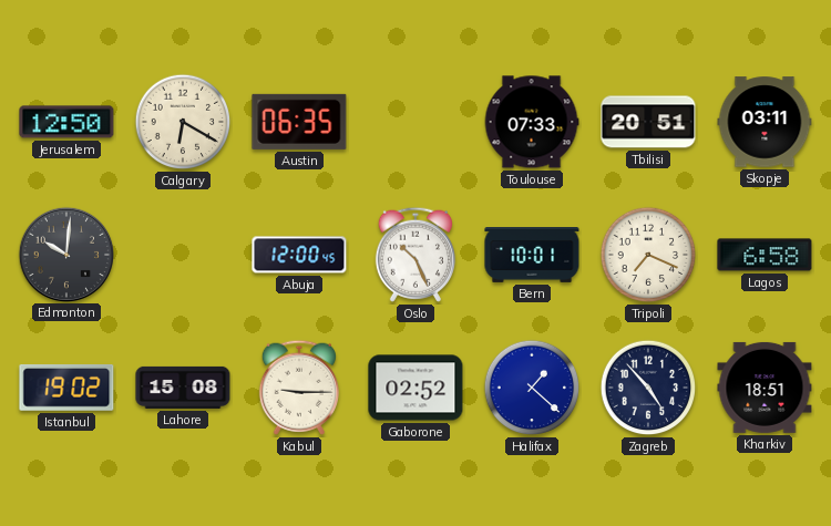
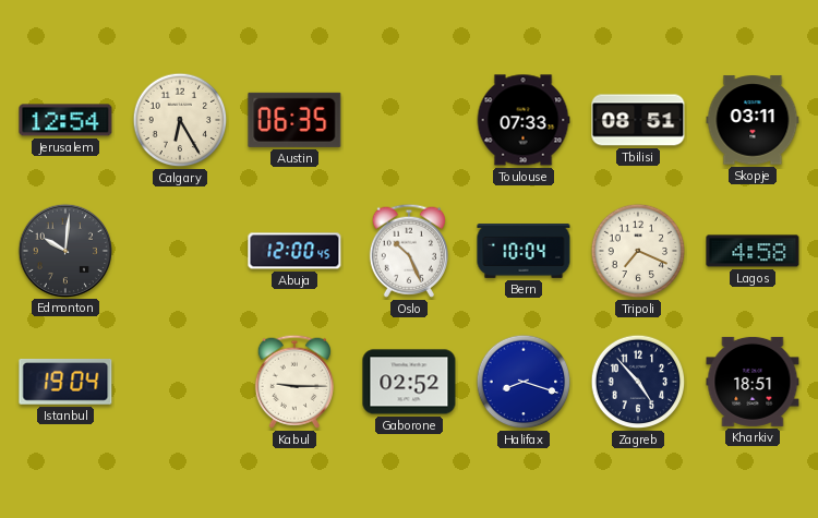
Jerusalem: 12:50 -> 12:54
Calgary: 6:20 -> 6:25
Tbilisi: 20:51 -> 08:51
Bern: 10:01 -> 10:04
Lagos: 6:58 -> 4:58
Istanbul: 19:02 -> 19:04
Lahore: 15:08 -> none
Halifax: 1:22 -> 8:18
